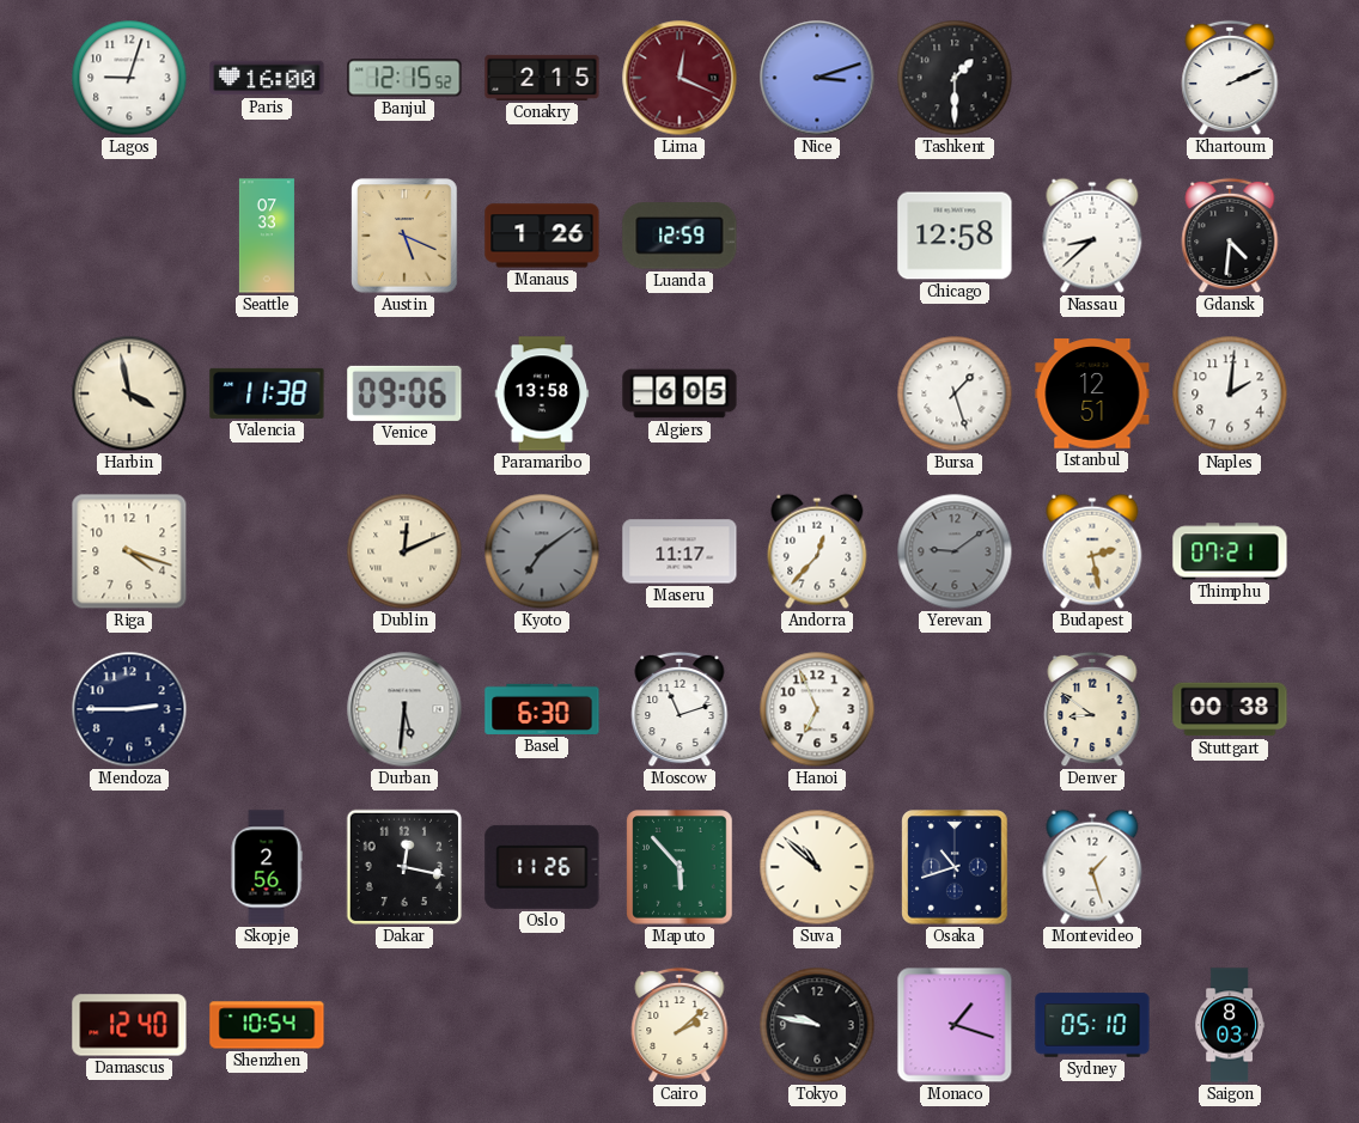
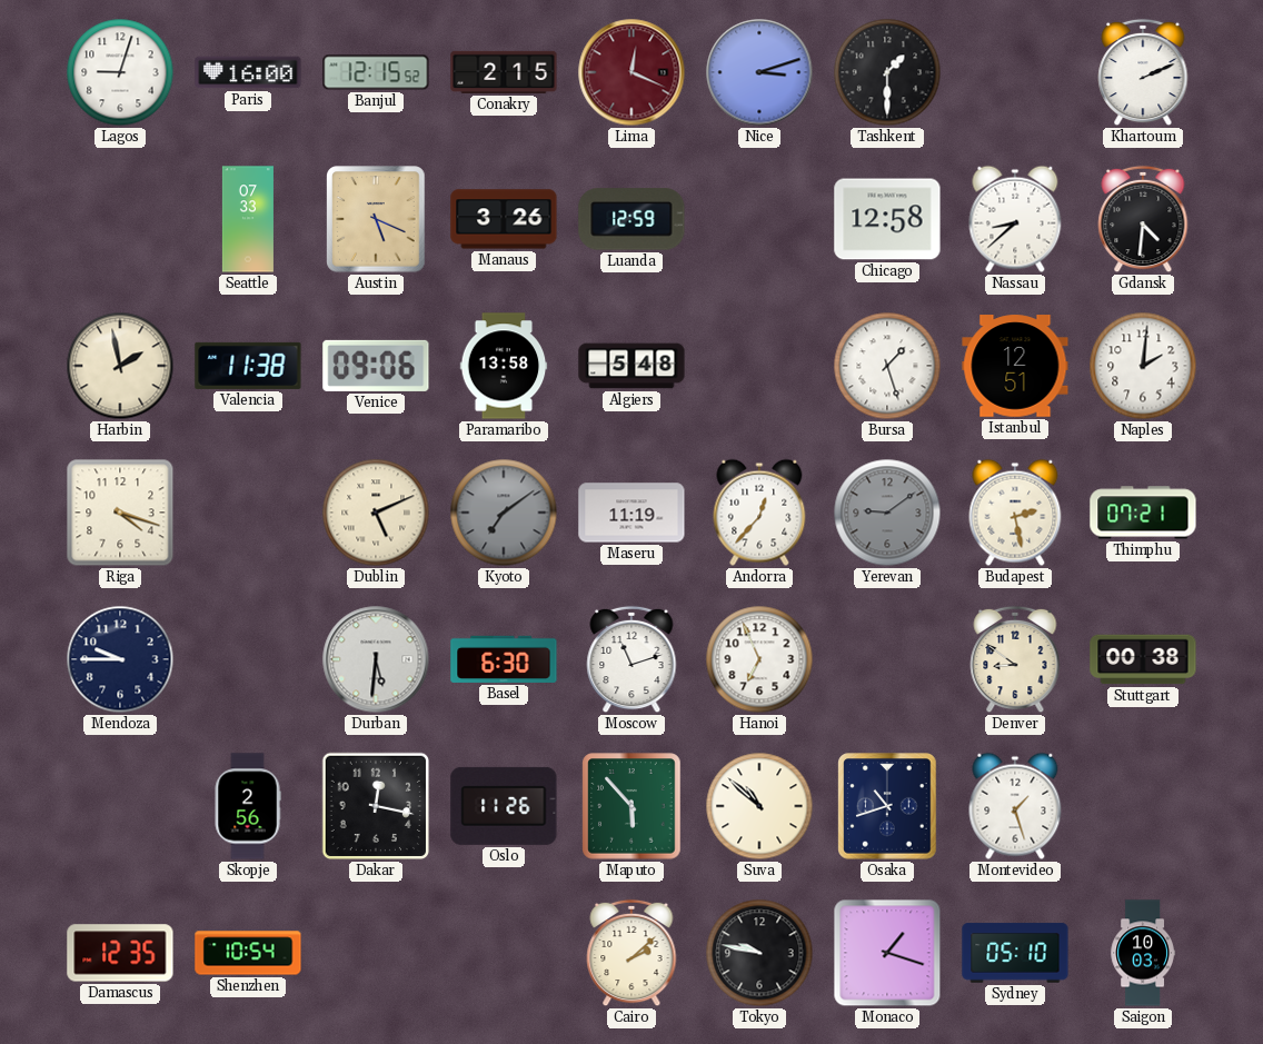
Manaus: 1:26 -> 3:26
Harbin: 3:58 -> 1:58
Algiers: 6:05 -> 5:48
Dublin: 12:11 -> 5:11
Maseru: 11:17 -> 11:19
Mendoza: 2:45 -> 9:45
Damascus: 12:40 -> 12:35
Saigon: 8:03 -> 10:03
